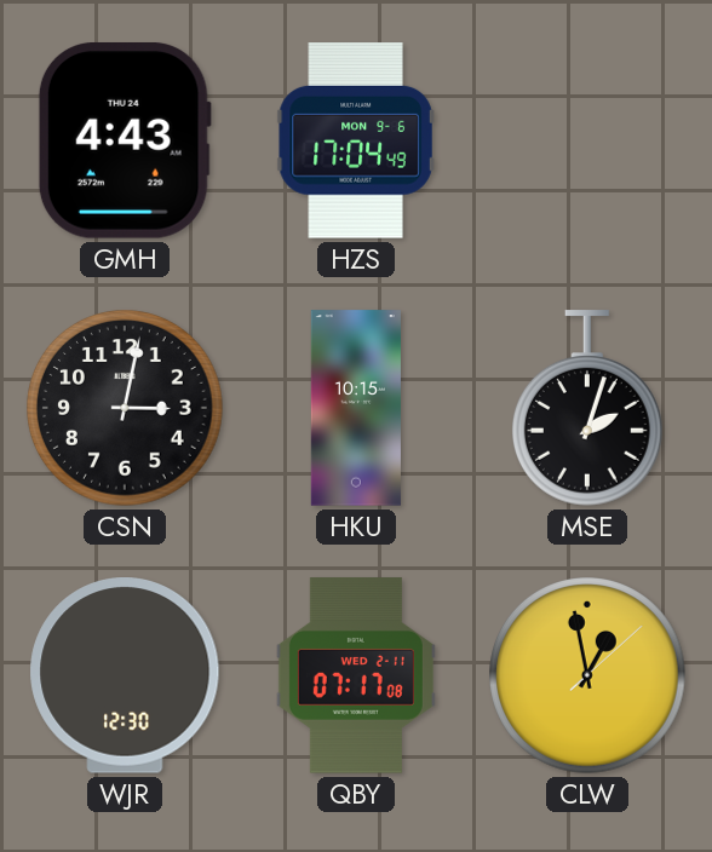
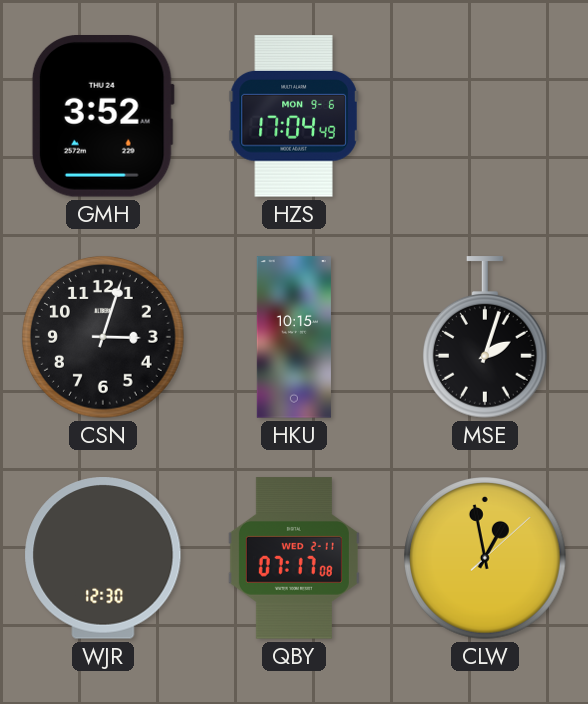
GMH: 4:43 -> 3:52
CSN: 3:02 -> 3:03
